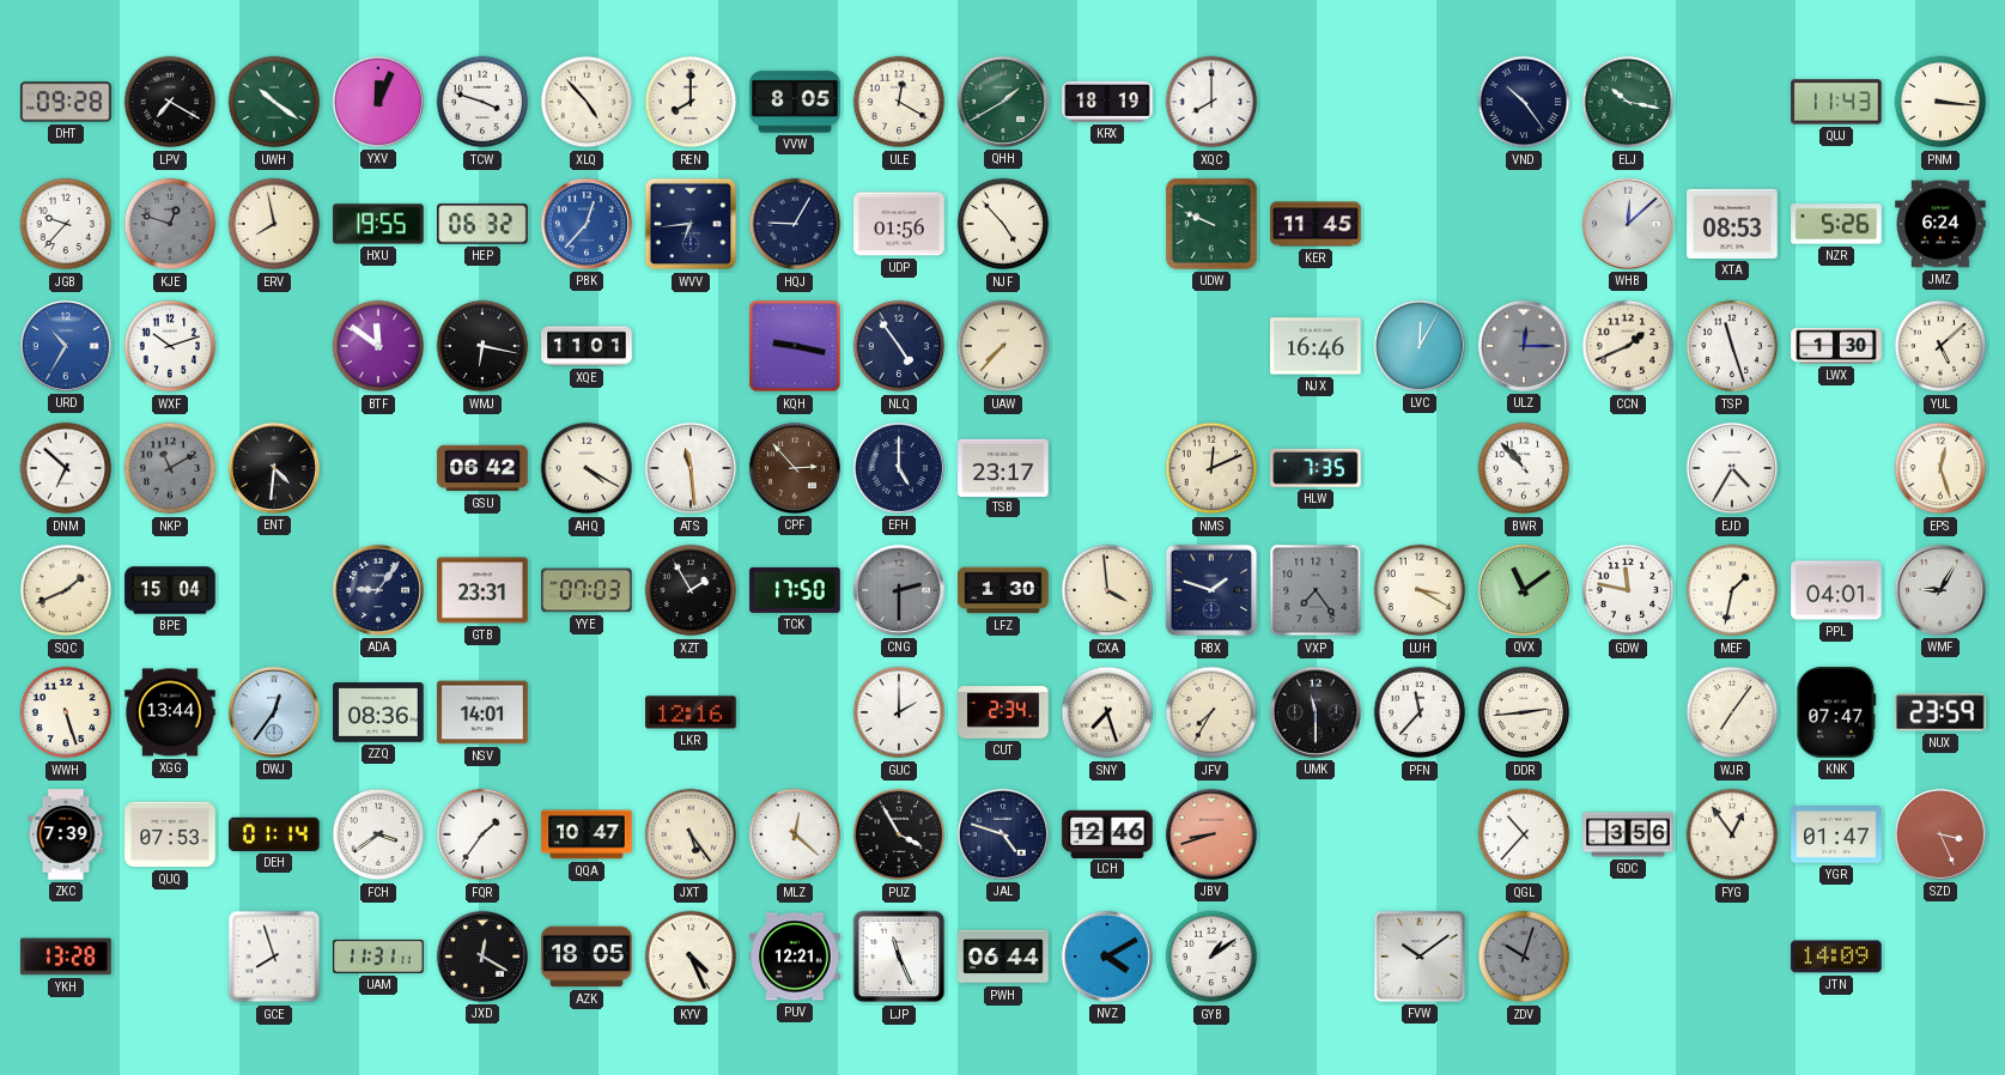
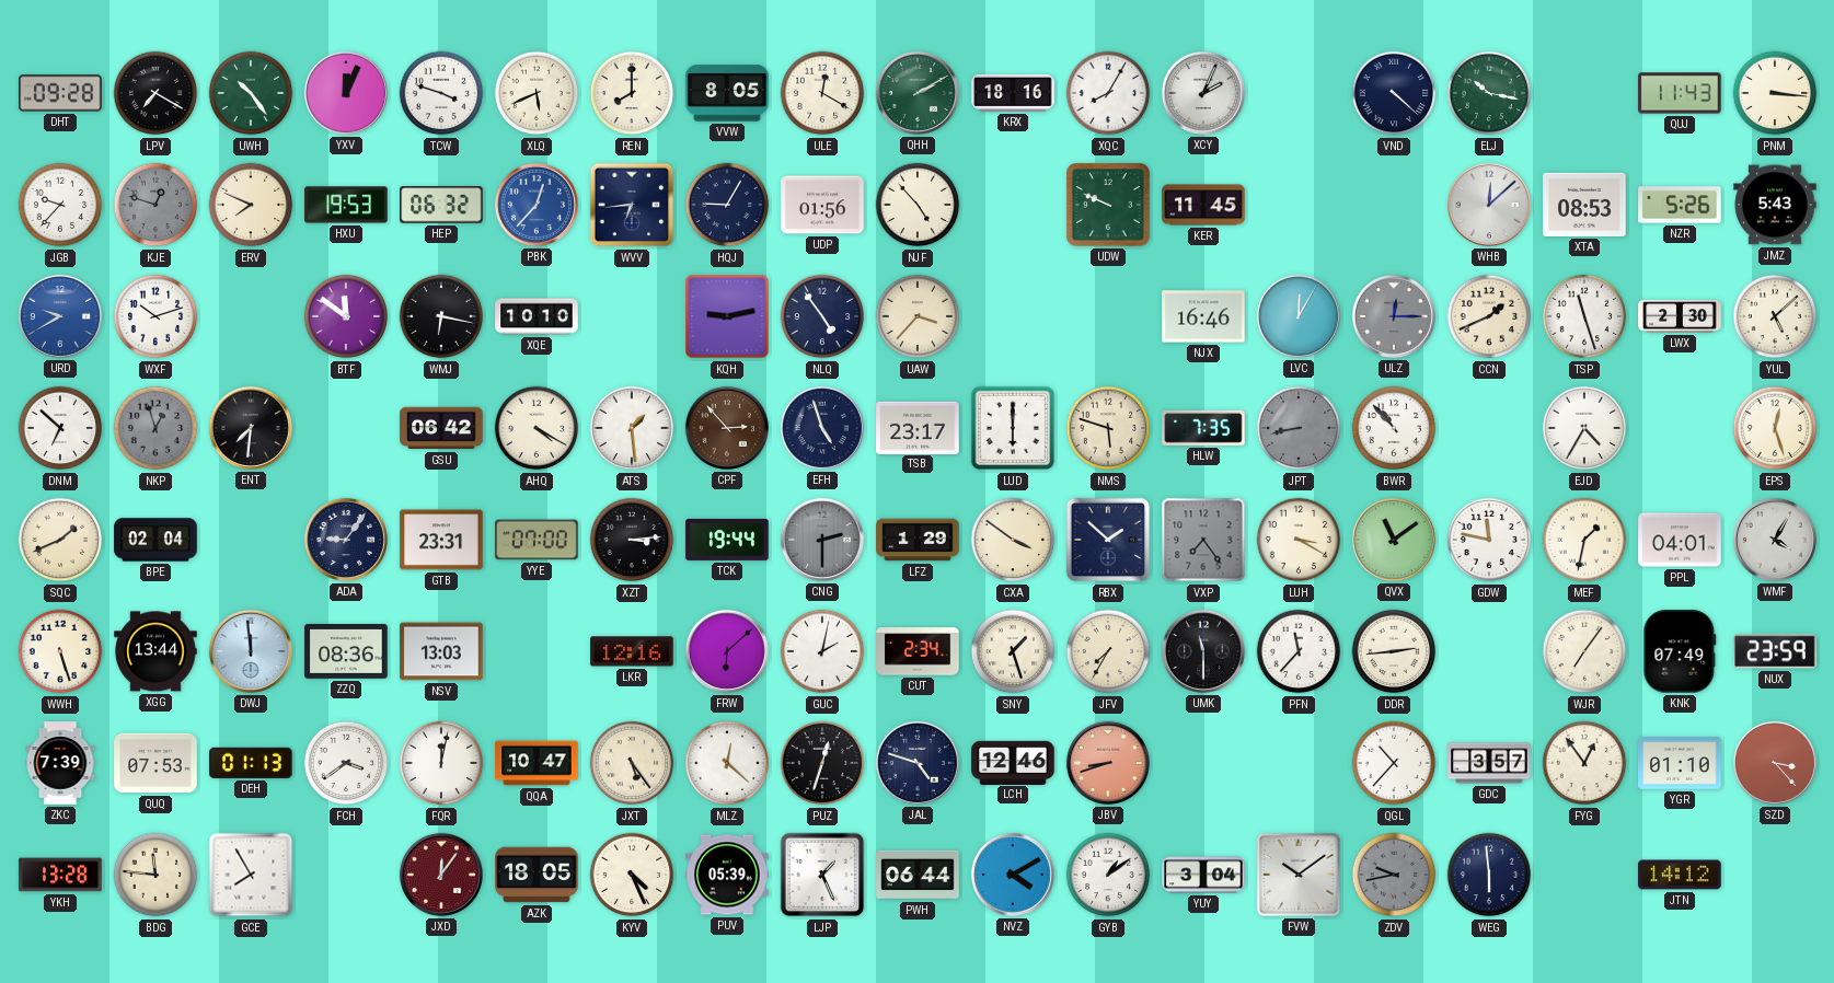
UWH: 10:21 -> 10:24
XLQ: 4:53 -> 5:41
QHH: 1:40 -> 2:10
KRX: 18:19 -> 18:16
XQC: 8:00 -> 8:05
XCY: none -> 2:04
VND: 10:24 -> 4:22
ERV: 7:58 -> 7:49
HXU: 19:55 -> 19:53
JMZ: 6:24 -> 5:43
URD: 10:35 -> 9:40
XQE: 11:01 -> 10:10
KQH: 9:17 -> 9:13
UAW: 7:37 -> 3:37
LWX: 1:30 -> 2:30
NKP: 11:10 -> 12:57
ENT: 4:31 -> 7:31
ATS: 11:29 -> 1:29
EFH: 5:00 -> 4:57
LUD: none -> 6:00
NMS: 12:11 -> 5:48
JPT: none -> 8:43
BPE: 15:04 -> 02:04
YYE: 07:03 -> 07:00
XZT: 1:55 -> 3:14
TCK: 17:50 -> 19:44
LFZ: 1:30 -> 1:29
CXA: 3:59 -> 3:51
RBX: 1:48 -> 1:52
WMF: 9:05 -> 4:05
DWJ: 12:36 -> 11:59
NSV: 14:01 -> 13:03
FRW: none -> 6:08
GUC: 2:00 -> 2:02
SNY: 7:27 -> 1:27
KNK: 07:47 -> 07:49
DEH: 01:14 -> 01:13
FQR: 1:36 -> 12:02
PUZ: 3:55 -> 12:33
GDC: 3:56 -> 3:57
YGR: 01:47 -> 01:10
SZD: 3:26 -> 3:23
BDG: none -> 11:46
GCE: 7:57 -> 7:55
UAM: 11:31 -> none
JXD: 12:20 -> 12:06
JXD dial: black -> burgundy
PUV: 12:21 -> 05:39
LJP: 11:26 -> 1:26
YUY: none -> 3:04
ZDV: 10:03 -> 9:43
WEG: none -> 5:59
JTN: 14:09 -> 14:12
